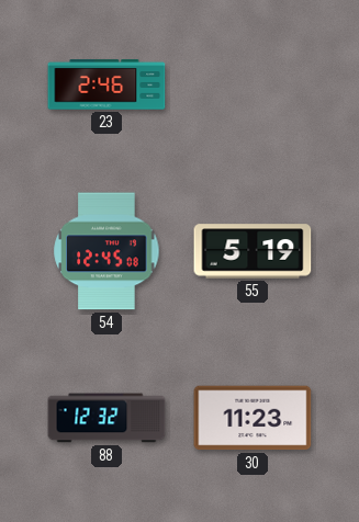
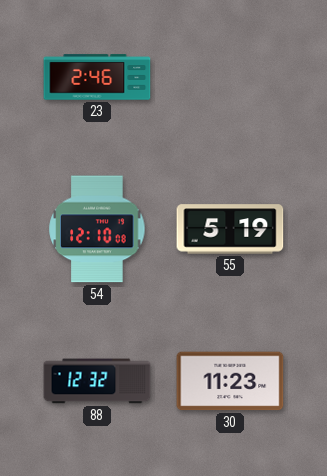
54: 12:45 -> 12:10
